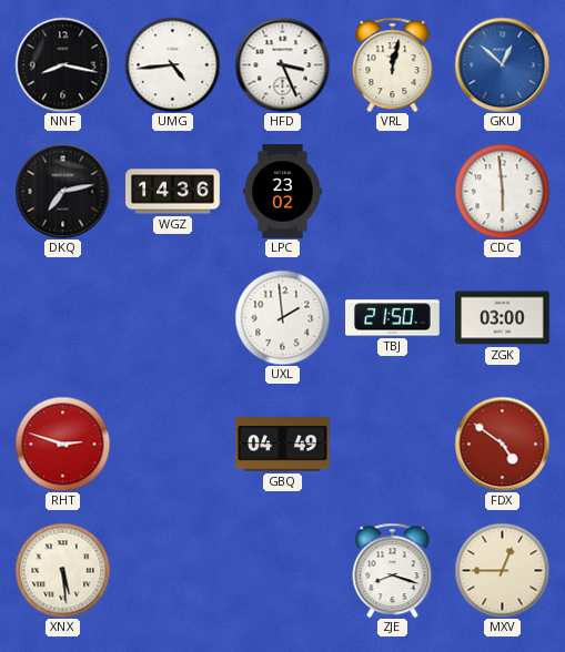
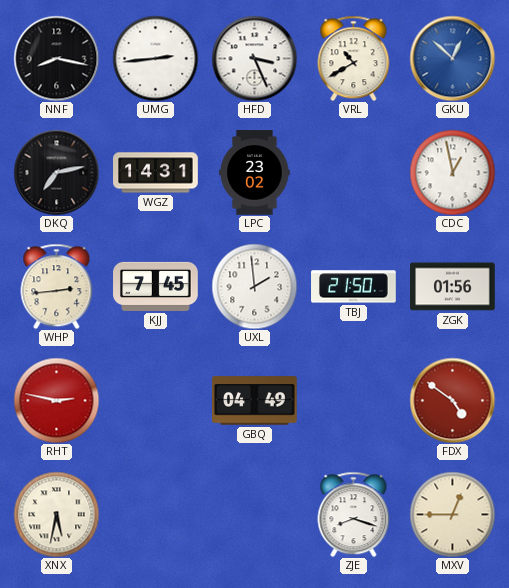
UMG: 4:44 -> 2:44
VRL: 12:02 -> 10:40
WGZ: 14:36 -> 14:31
CDC: 5:59 -> 12:58
WHP: none -> 2:44
KJJ: none -> 7:45
ZGK: 03:00 -> 01:56
RHT: 2:48 -> 2:47
XNX: 5:29 -> 5:32
